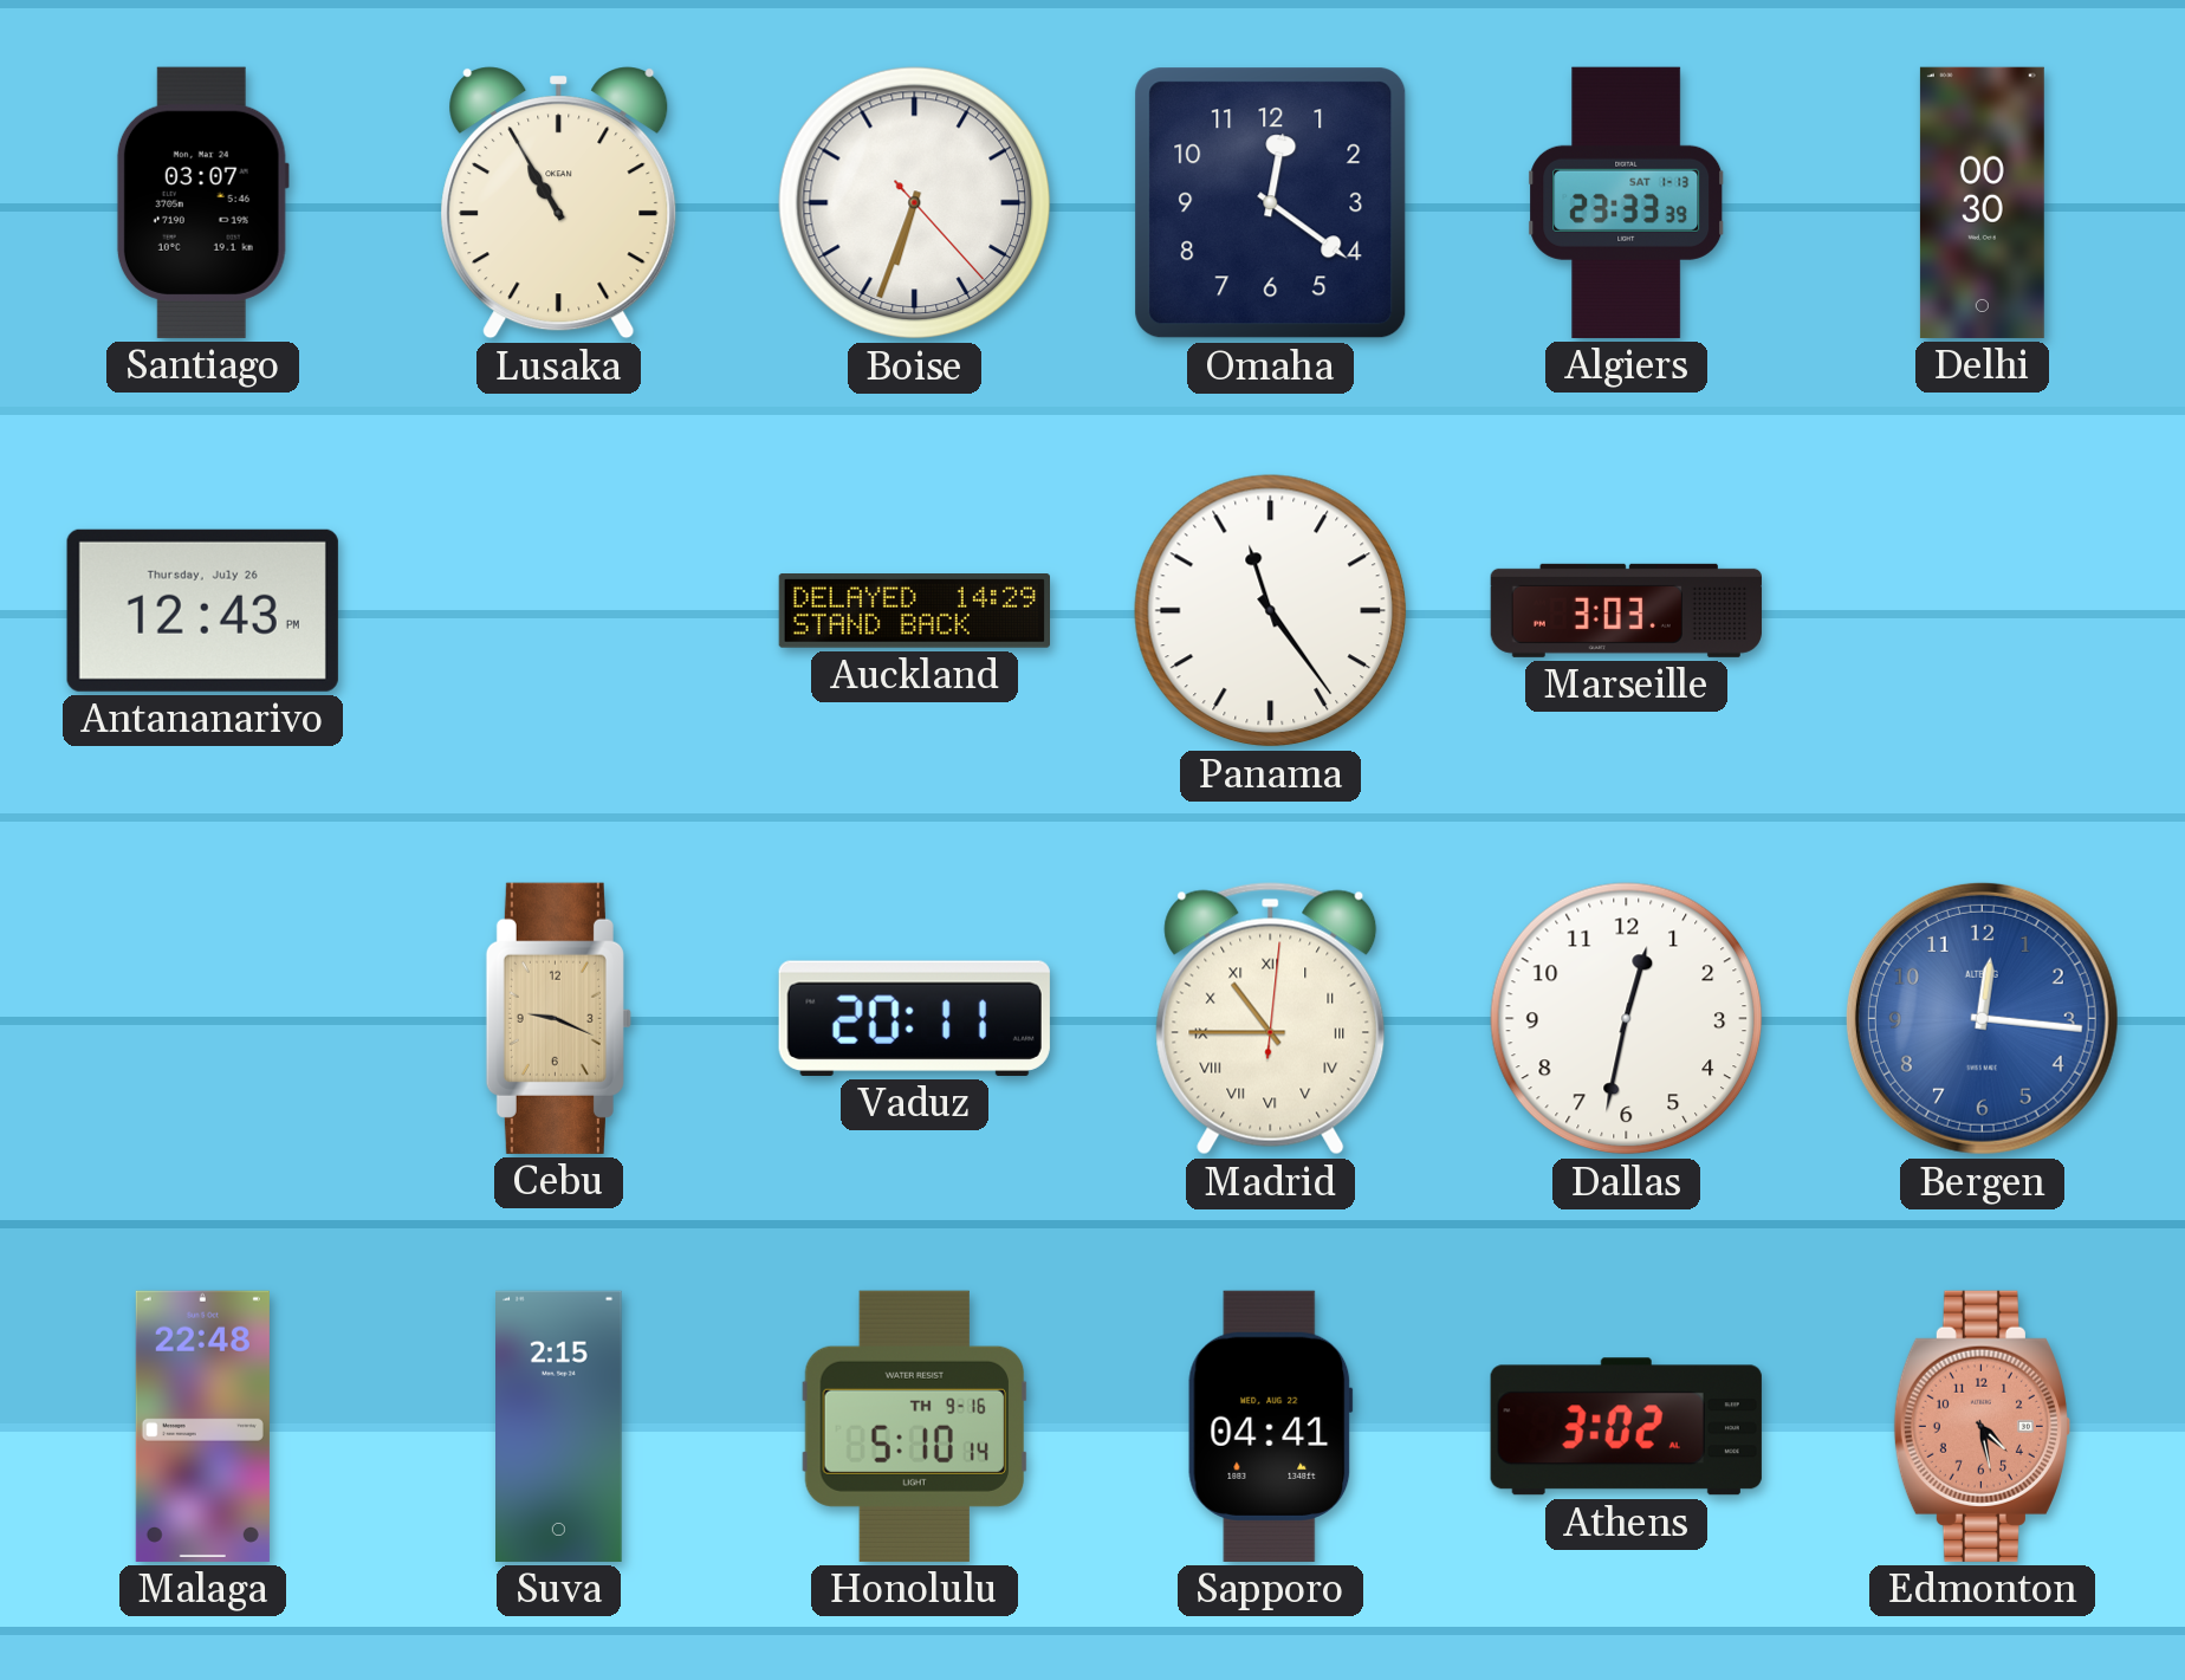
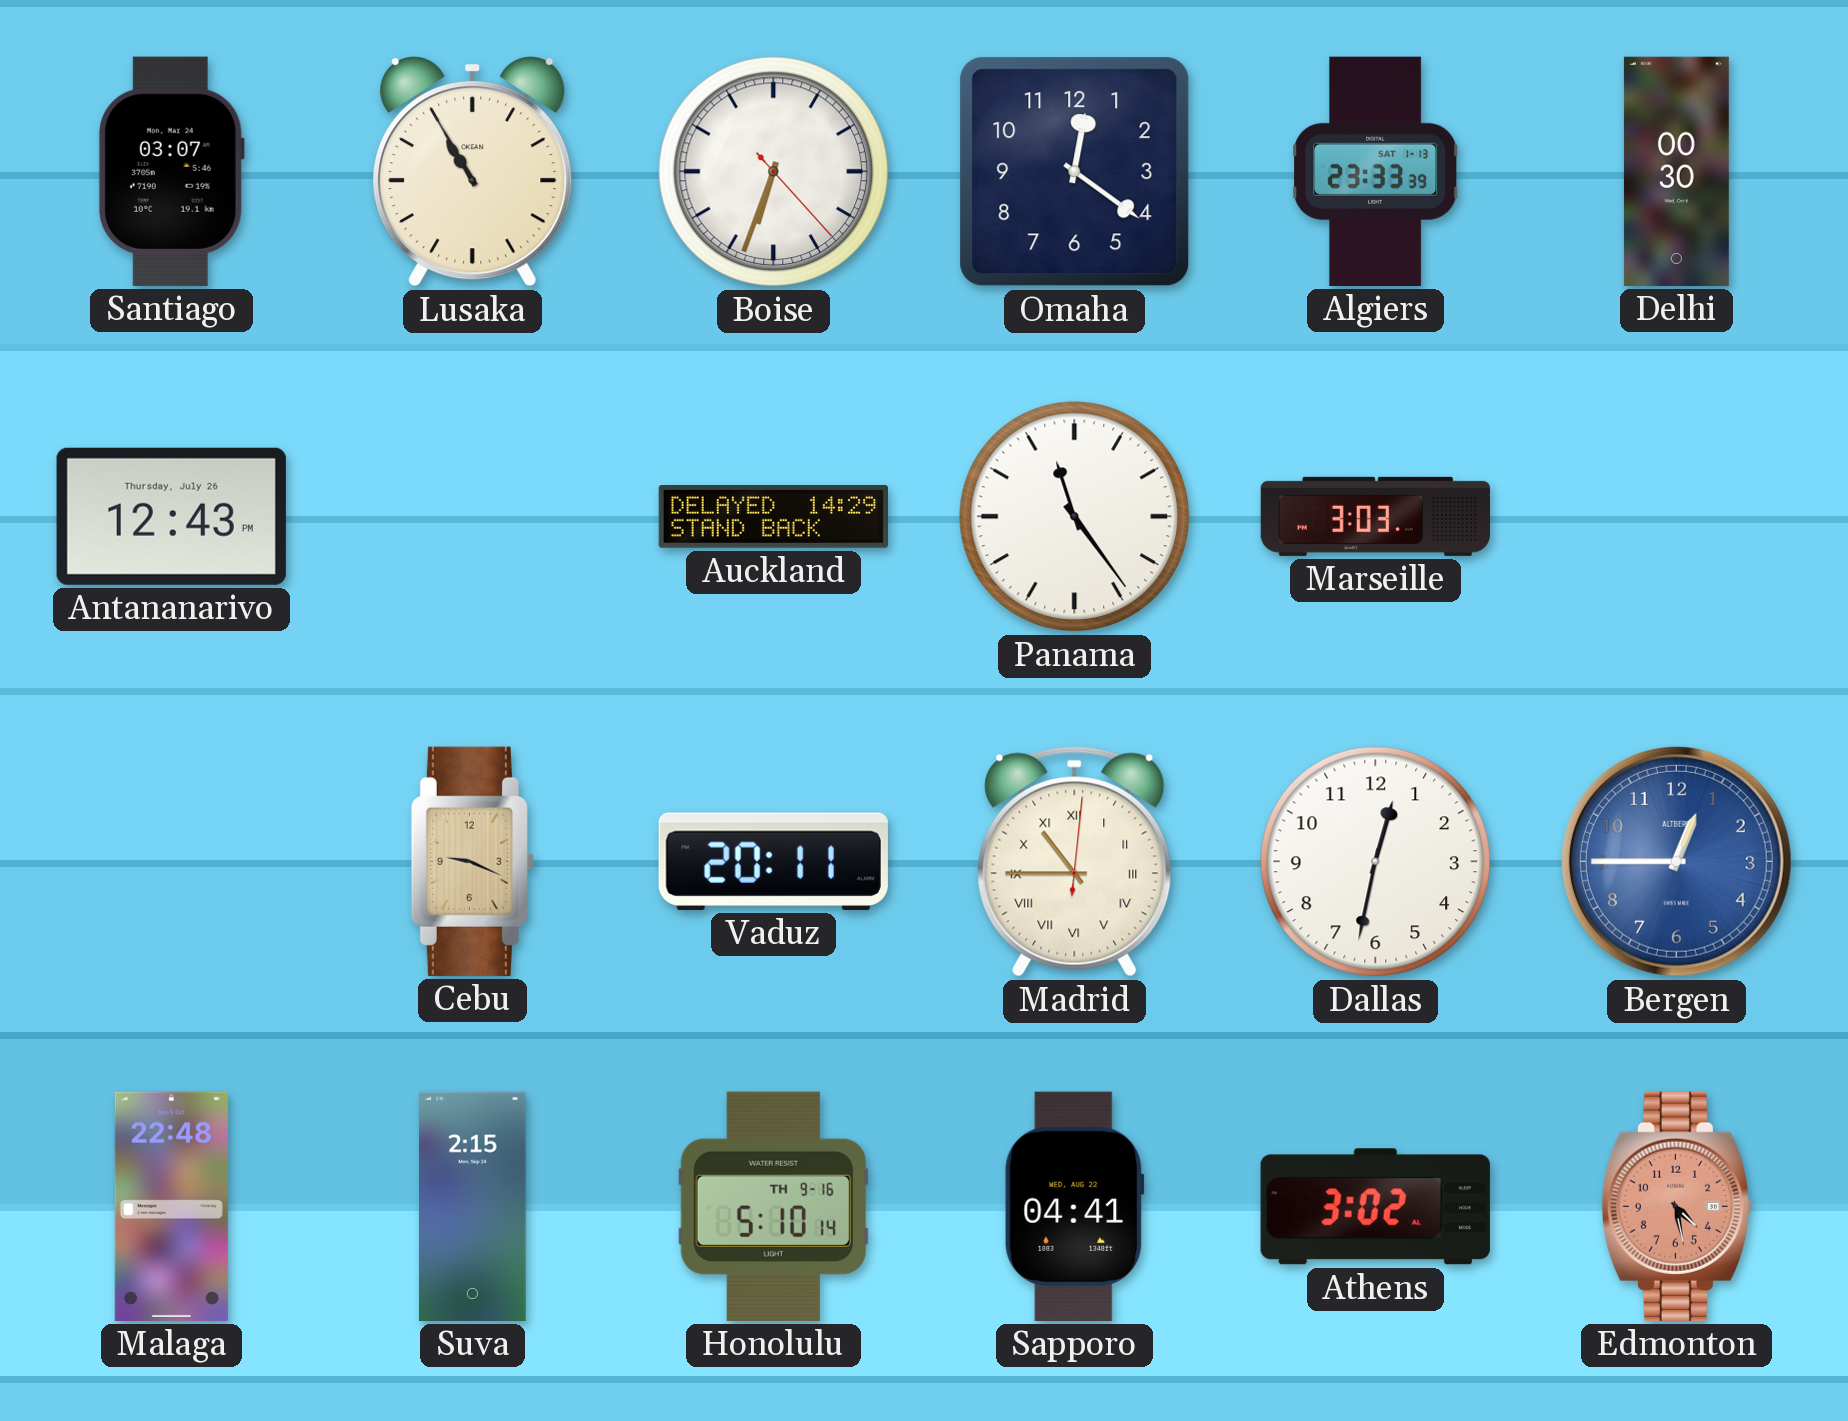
Bergen: 12:16 -> 12:45
